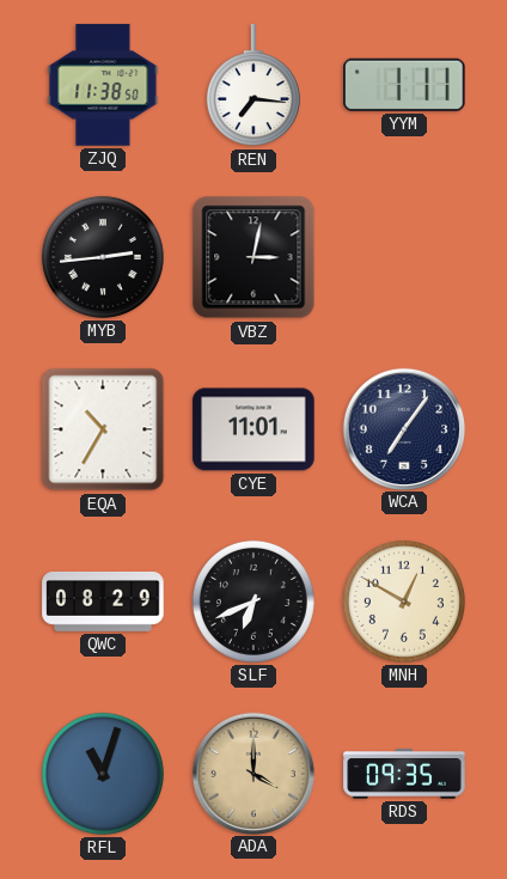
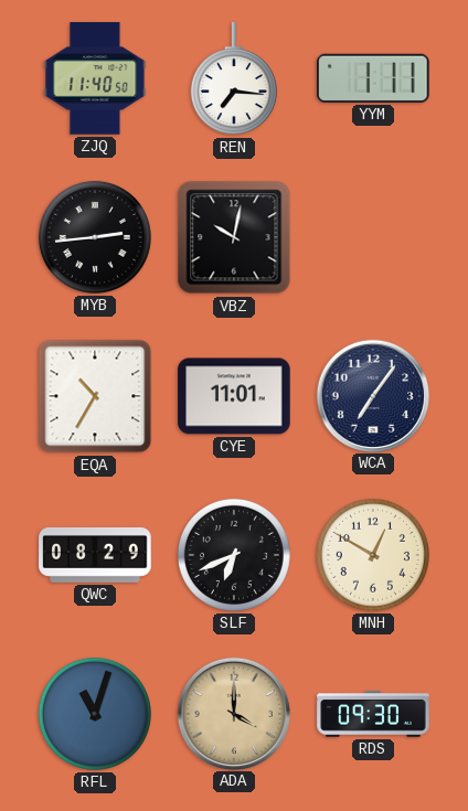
ZJQ: 11:38 -> 11:40
VBZ: 3:02 -> 10:02
RDS: 09:35 -> 09:30
